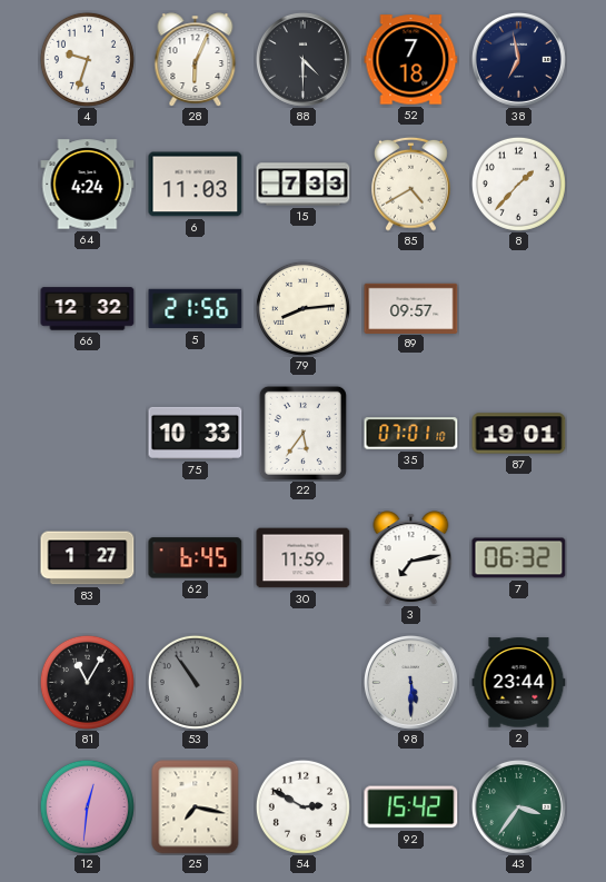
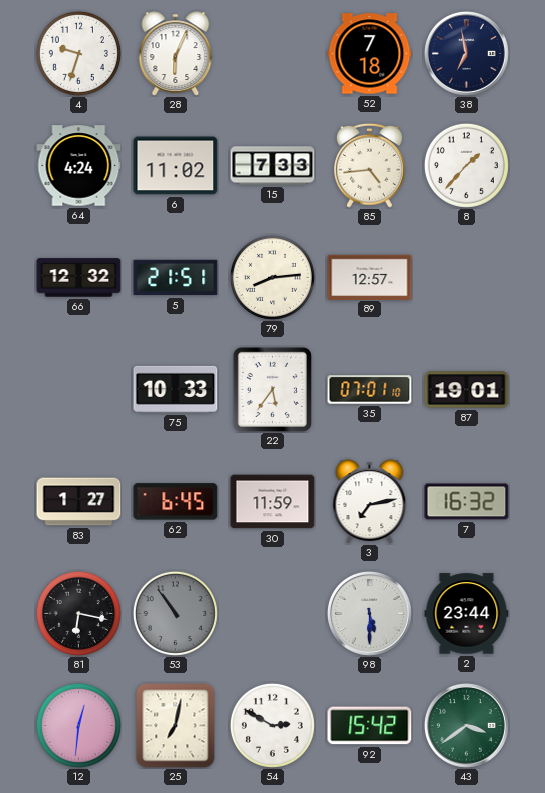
88: 4:30 -> none
6: 11:03 -> 11:02
85: 4:40 -> 4:44
5: 21:56 -> 21:51
89: 09:57 -> 12:57
7: 06:32 -> 16:32
81: 11:05 -> 6:17
25: 7:17 -> 7:02
43: 3:36 -> 3:39
